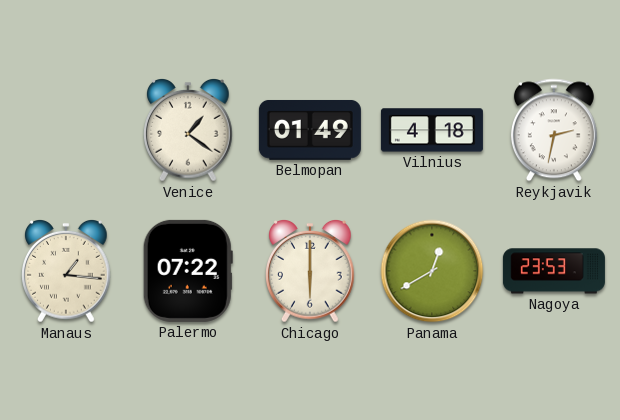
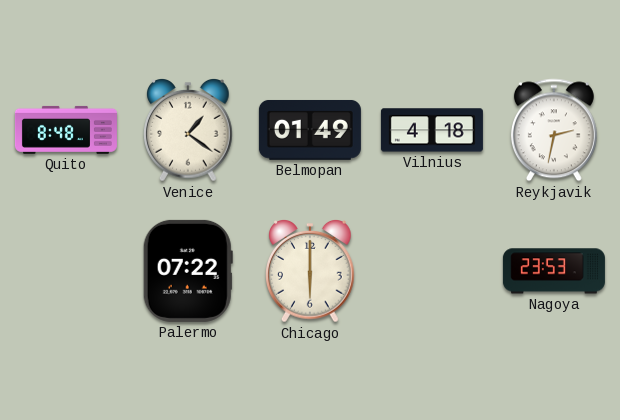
Quito: none -> 8:48
Manaus: 1:16 -> none
Panama: 12:40 -> none
